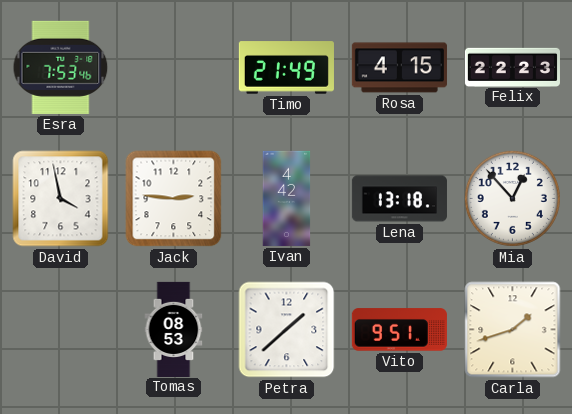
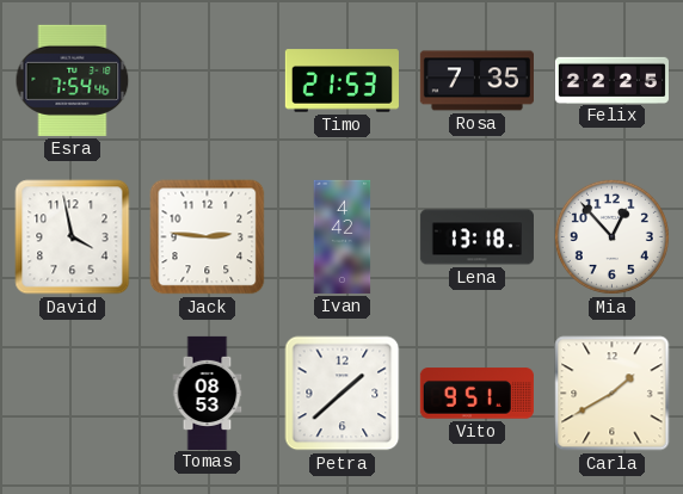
Esra: 7:53 -> 7:54
Timo: 21:49 -> 21:53
Rosa: 4:15 -> 7:35
Felix: 22:23 -> 22:25
Carla: 1:42 -> 1:40
